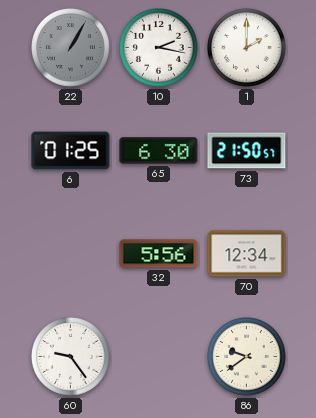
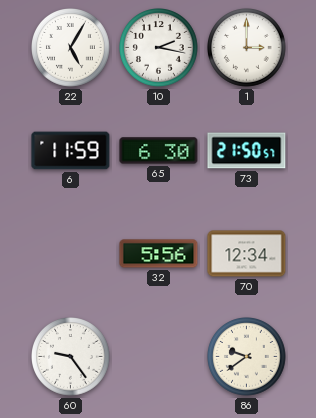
22: 1:05 -> 5:05
22 dial: grey -> white
1: 2:00 -> 3:00
6: 01:25 -> 11:59
